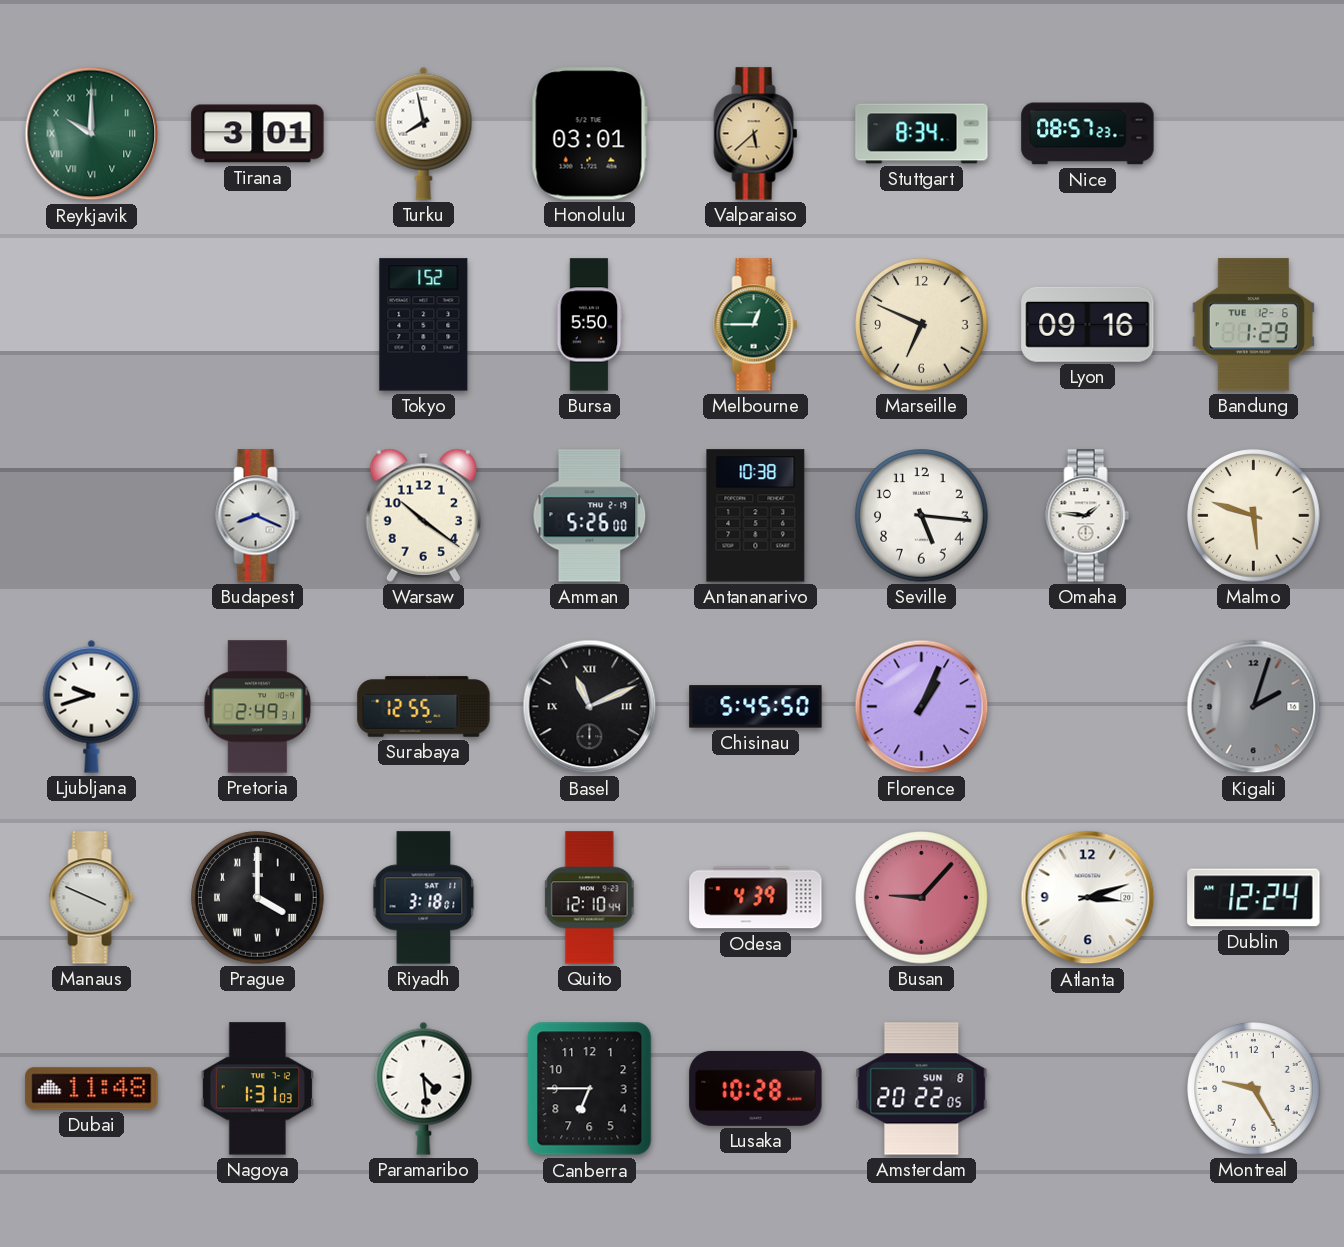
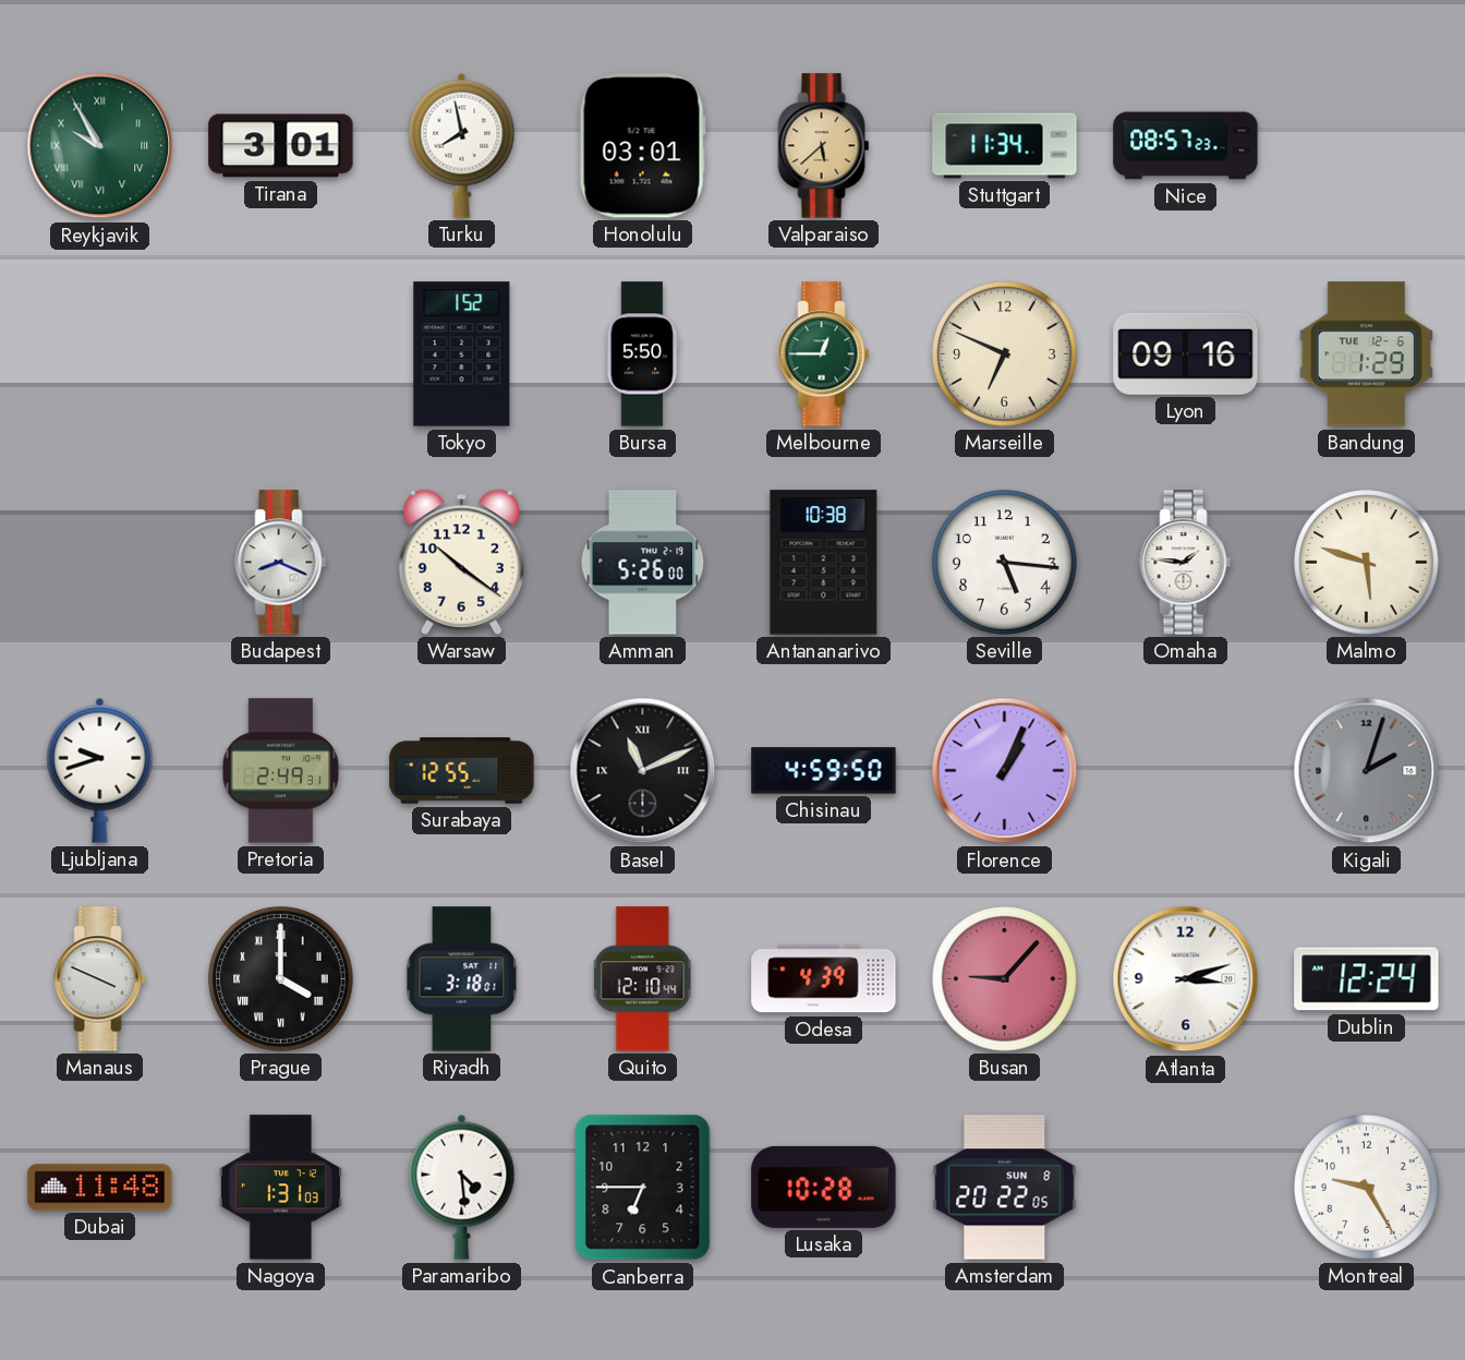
Reykjavik: 10:00 -> 9:55
Stuttgart: 8:34 -> 11:34
Chisinau: 5:45 -> 4:59
